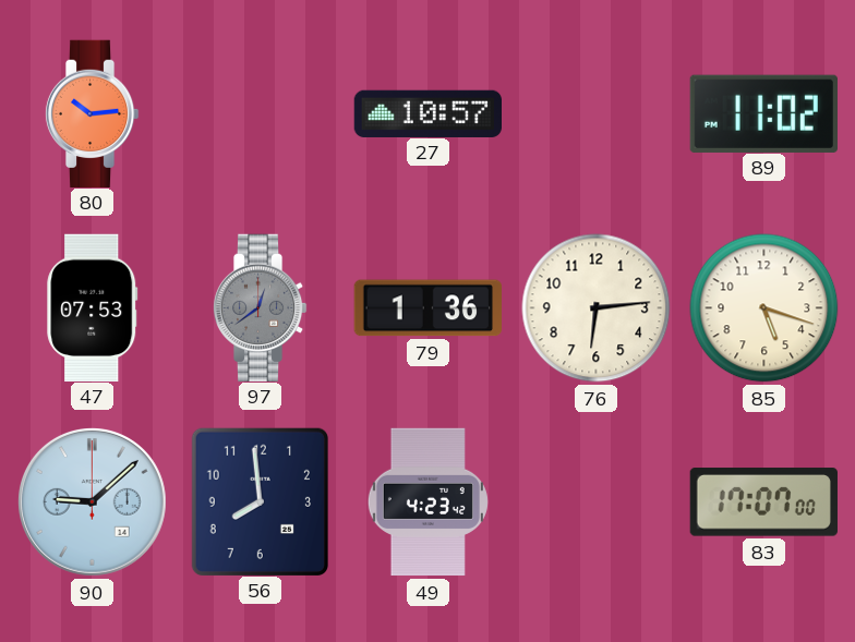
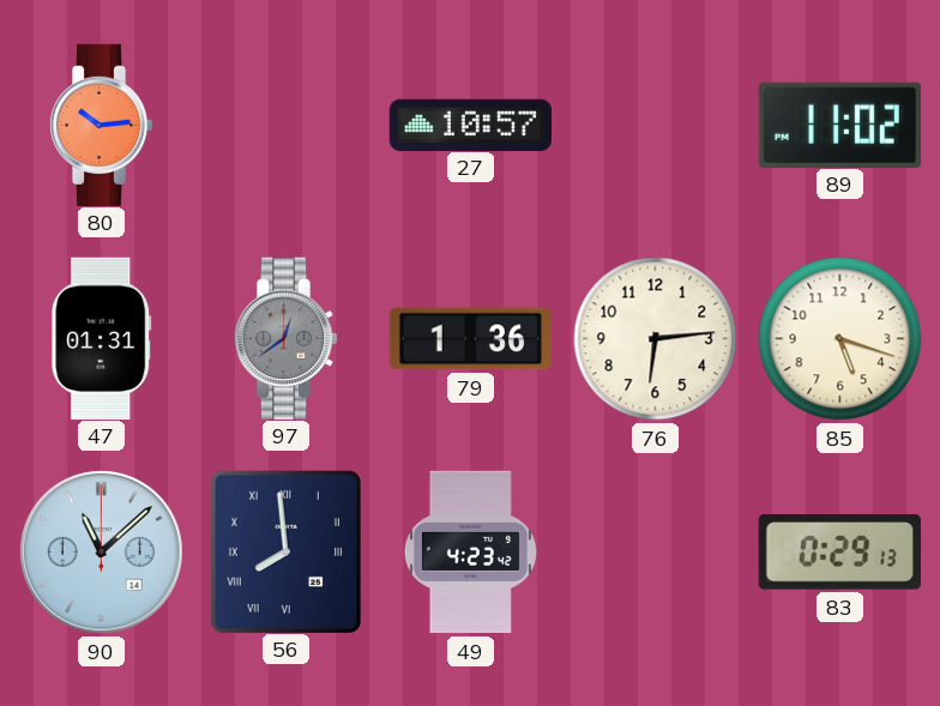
47: 07:53 -> 01:31
90: 9:08 -> 11:08
56 numerals: Arabic -> Roman
83: 17:07 -> 0:29
